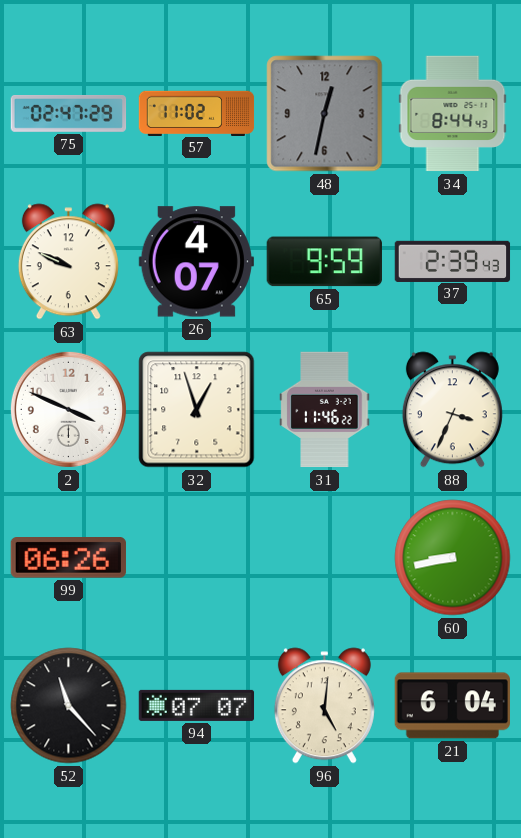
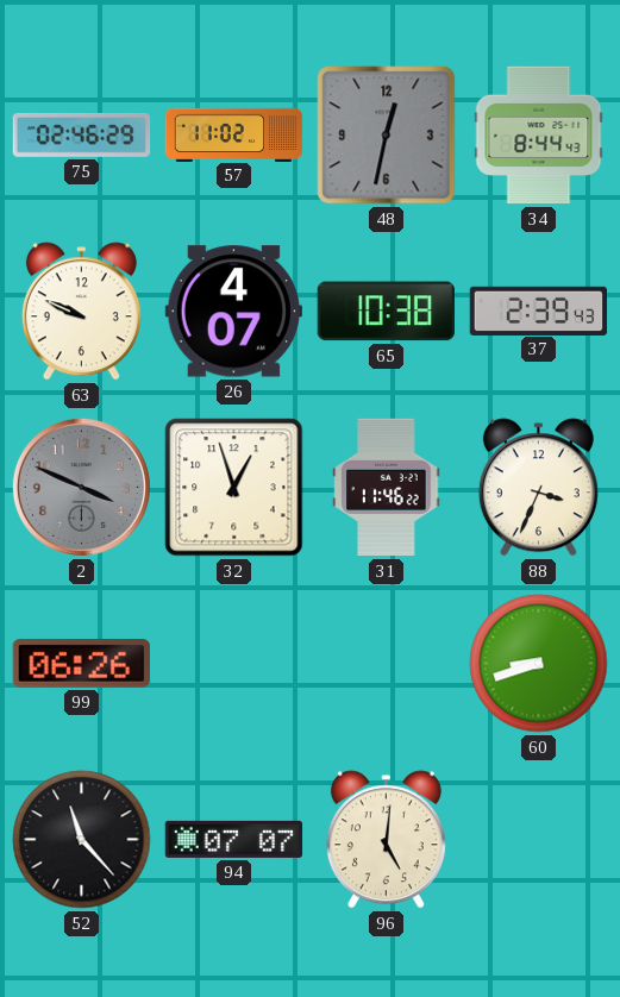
75: 02:47 -> 02:46
65: 9:59 -> 10:38
2 dial: white -> grey
60: 8:43 -> 8:42
21: 6:04 -> none
